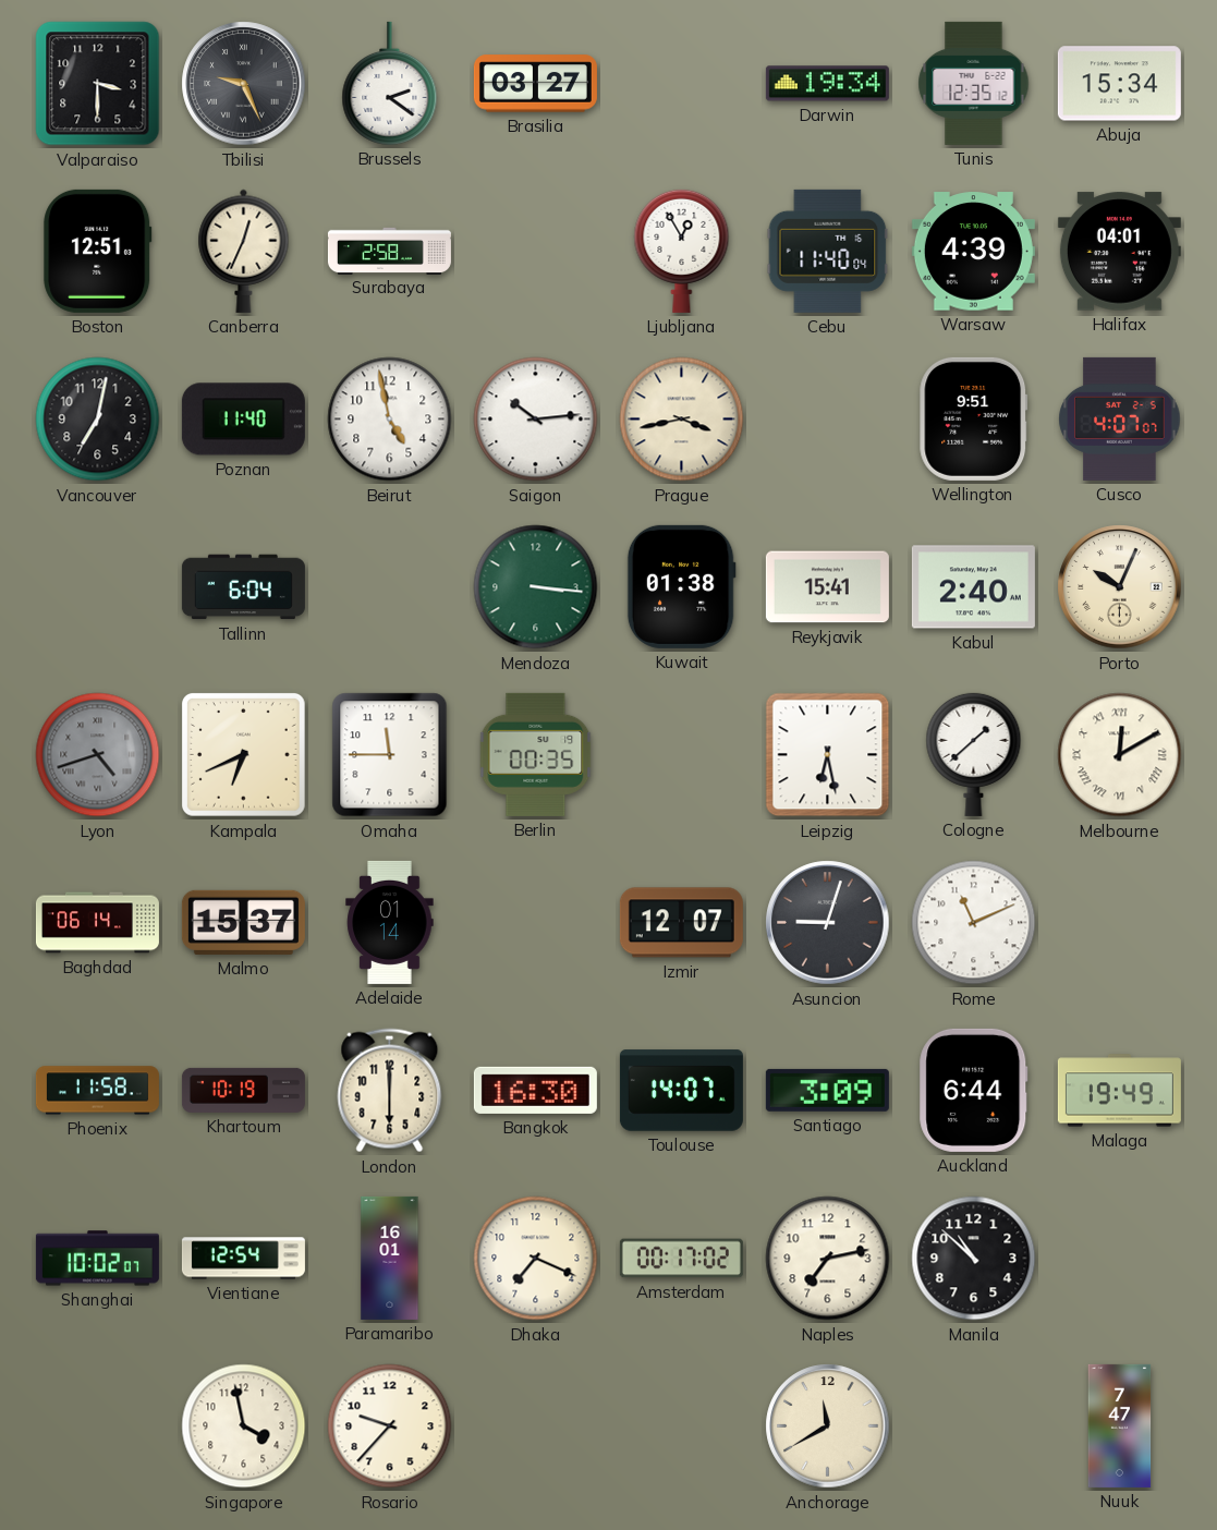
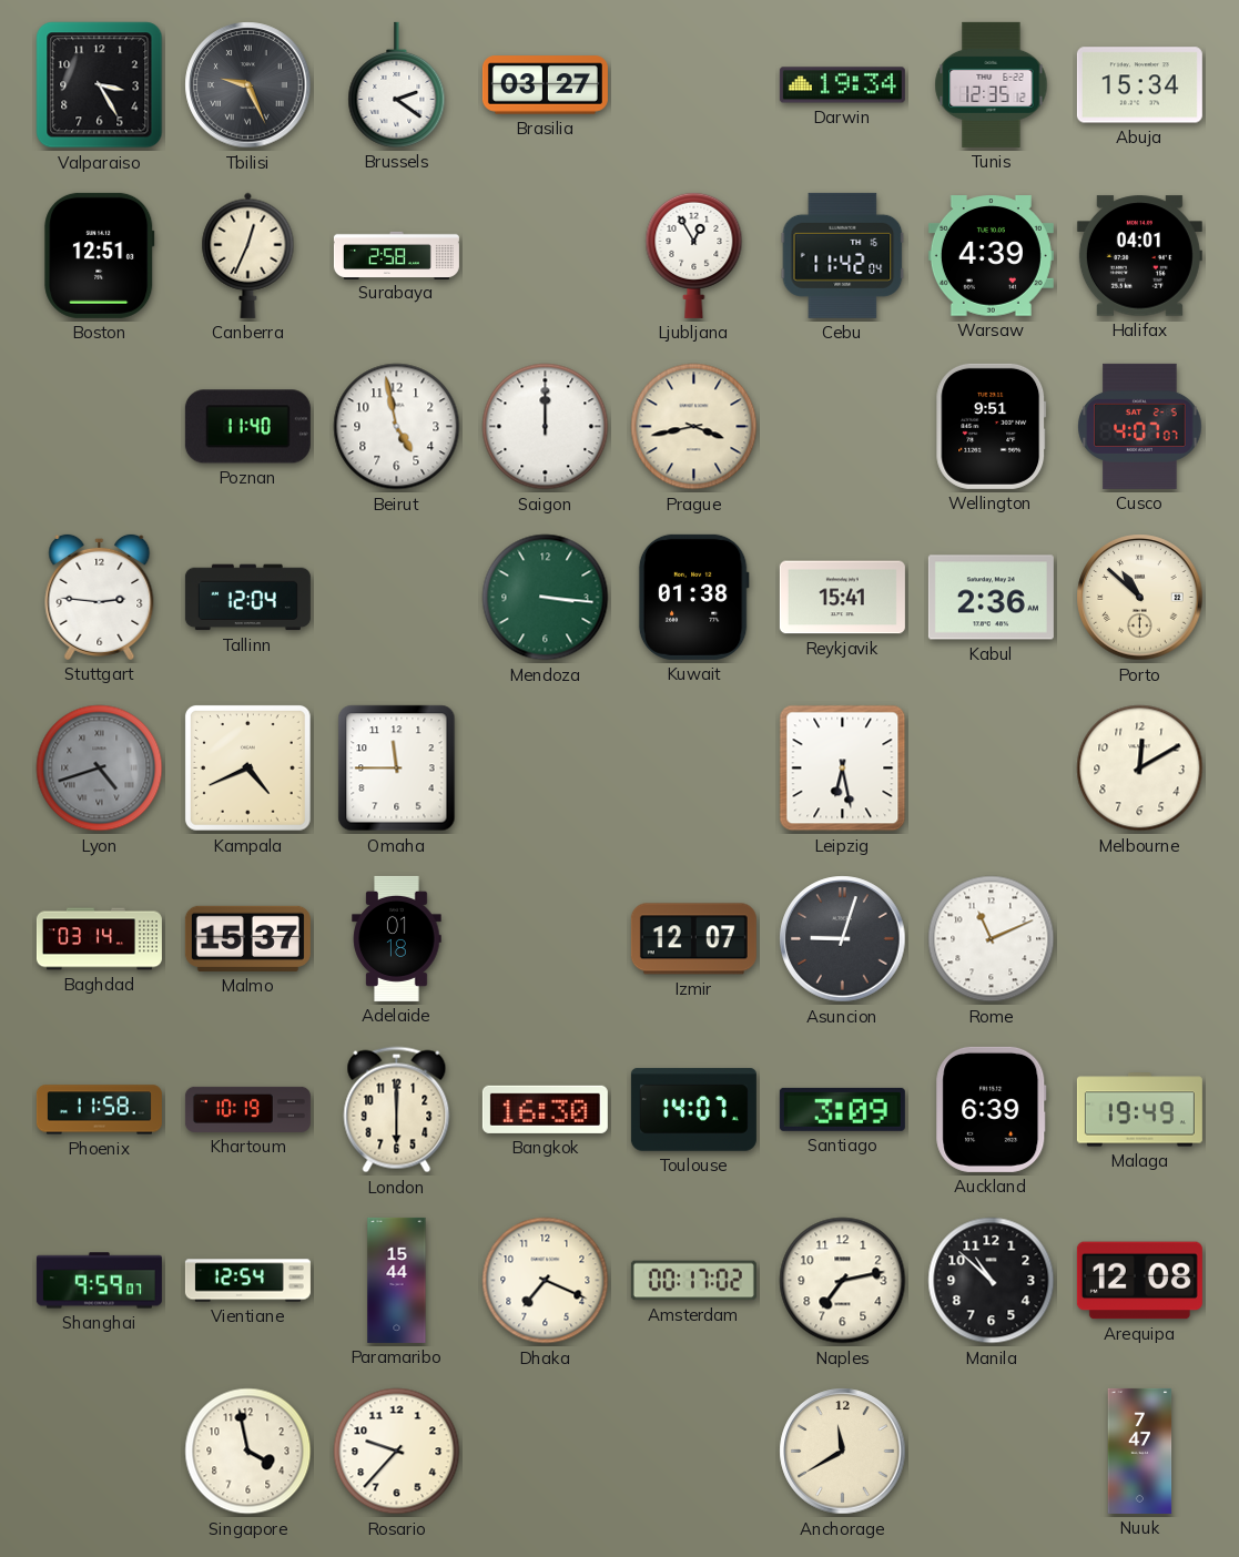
Valparaiso: 3:30 -> 3:25
Cebu: 11:40 -> 11:42
Vancouver: 7:02 -> none
Saigon: 10:14 -> 12:00
Stuttgart: none -> 2:46
Tallinn: 6:04 -> 12:04
Kabul: 2:40 -> 2:36
Porto: 10:04 -> 10:52
Kampala: 6:41 -> 4:41
Berlin: 00:35 -> none
Cologne: 1:38 -> none
Melbourne numerals: Roman -> Arabic
Baghdad: 06:14 -> 03:14
Adelaide: 01:14 -> 01:18
Auckland: 6:44 -> 6:39
Shanghai: 10:02 -> 9:59
Paramaribo: 16:01 -> 15:44
Arequipa: none -> 12:08
